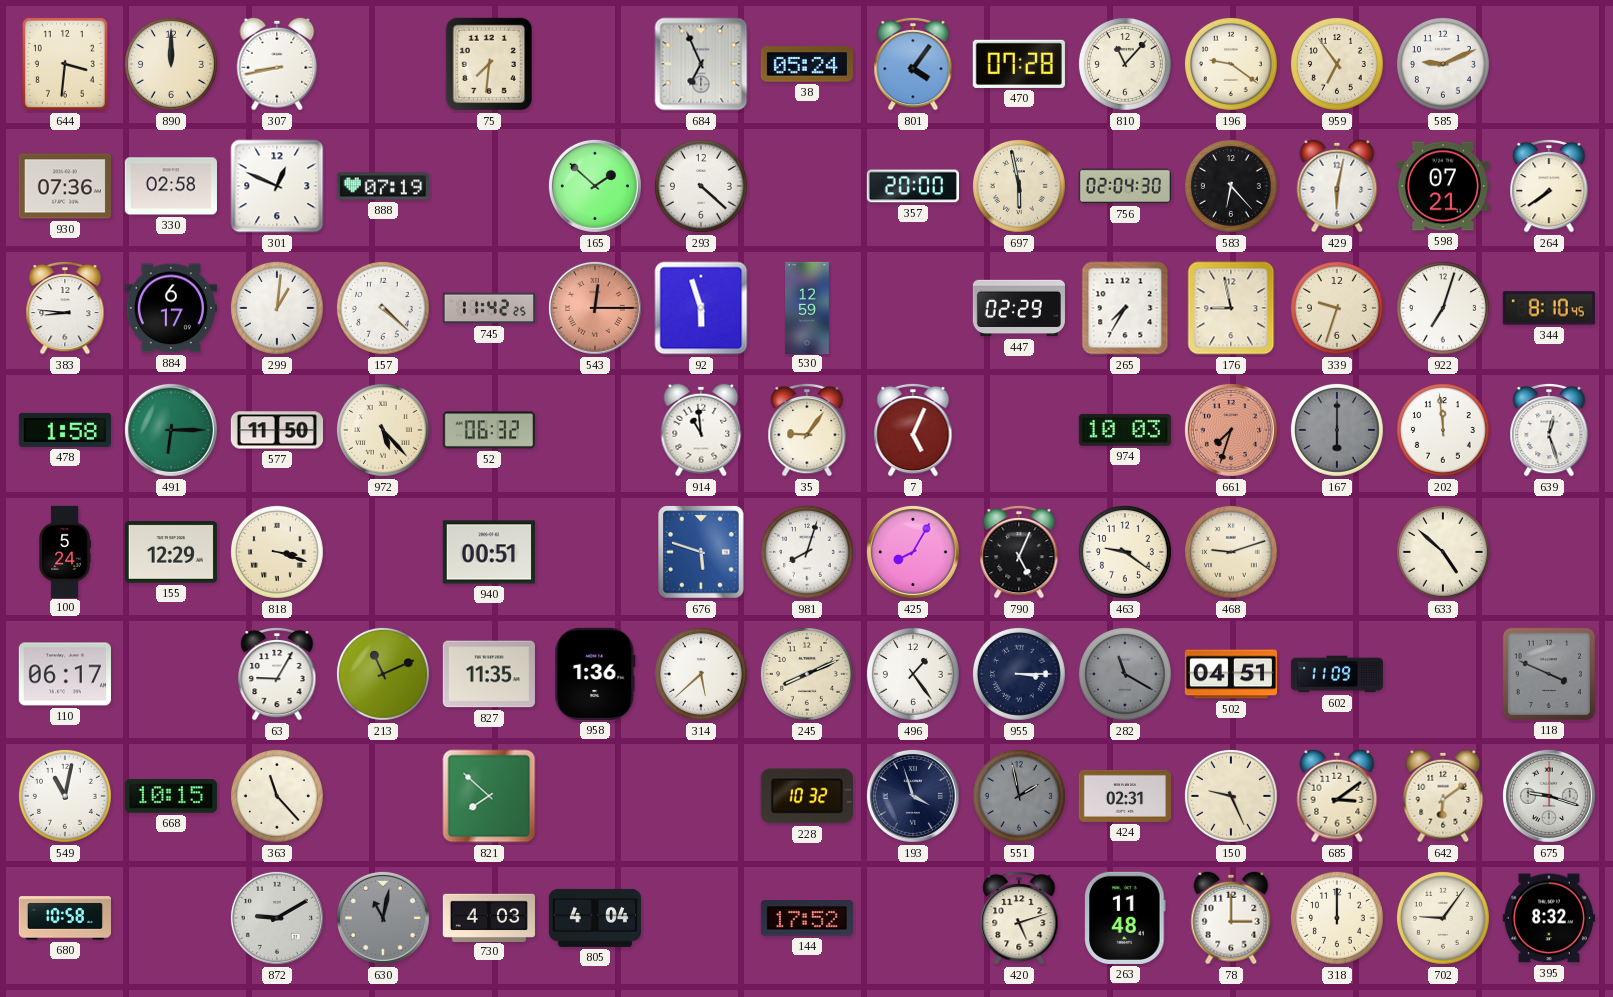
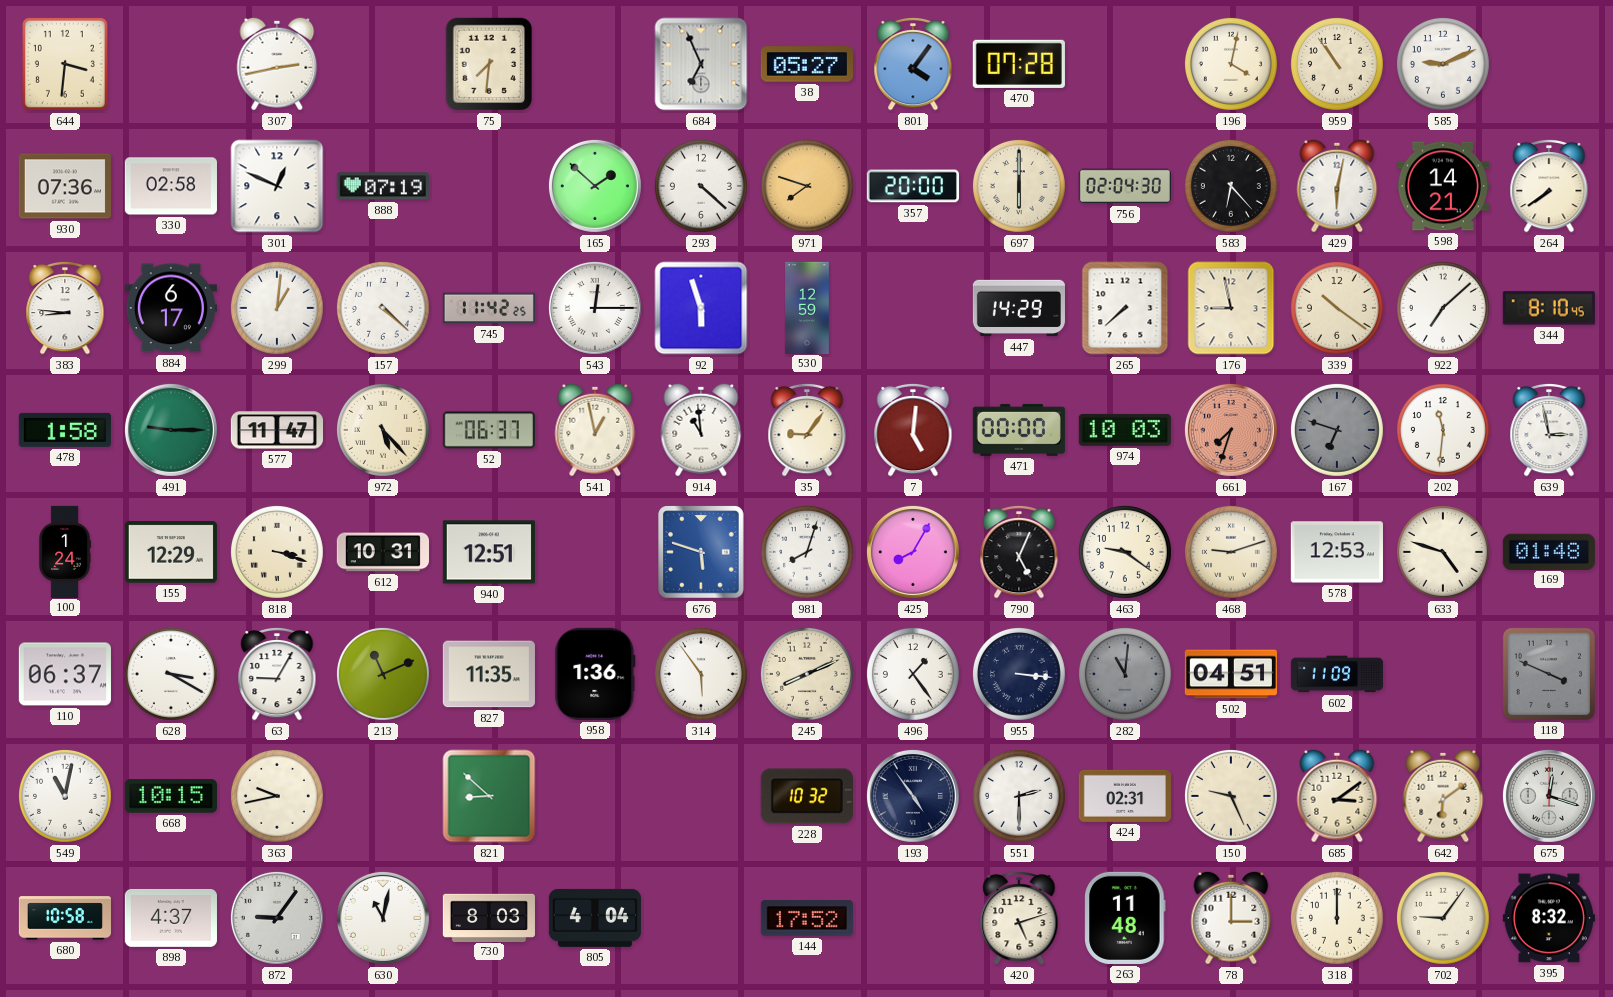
890: 12:00 -> none
307: 8:43 -> 2:43
38: 05:24 -> 05:27
810: 11:07 -> none
196: 9:21 -> 4:02
959: 6:54 -> 10:54
971: none -> 7:48
697: 5:58 -> 6:00
598: 07:21 -> 14:21
543 dial: salmon -> white
447: 02:29 -> 14:29
265: 7:35 -> 7:38
339: 9:33 -> 10:21
922: 7:03 -> 7:08
491: 6:15 -> 9:15
577: 11:50 -> 11:47
52: 06:32 -> 06:37
541: none -> 12:58
7: 5:04 -> 5:01
471: none -> 00:00
167: 6:00 -> 6:48
202: 11:59 -> 11:31
639: 12:27 -> 2:58
100: 5:24 -> 1:24
612: none -> 10:31
940: 00:51 -> 12:51
578: none -> 12:53
633: 4:52 -> 4:48
169: none -> 01:48
110: 06:17 -> 06:37
628: none -> 3:20
314: 5:38 -> 5:54
955: 3:15 -> 3:16
282: 11:20 -> 11:01
363: 11:23 -> 9:43
821: 7:52 -> 8:52
193: 3:57 -> 4:54
551: 1:58 -> 2:30
551 dial: grey -> white
675: 9:18 -> 12:18
898: none -> 4:37
872: 9:10 -> 9:06
630 dial: grey -> white
730: 4:03 -> 8:03
